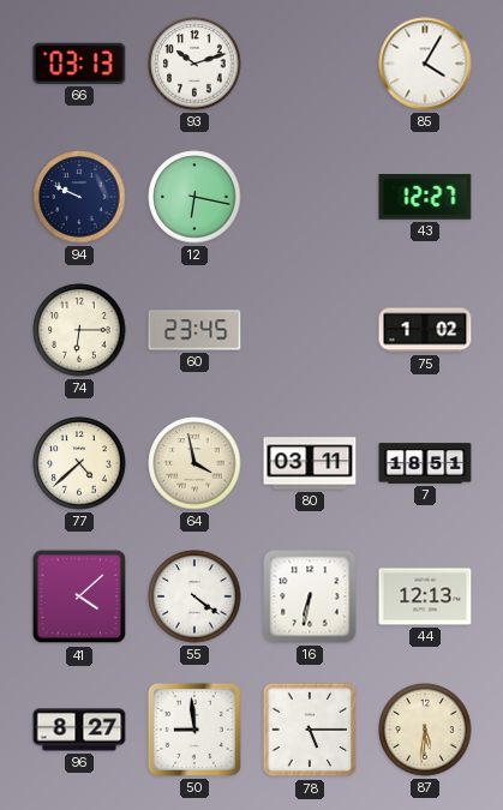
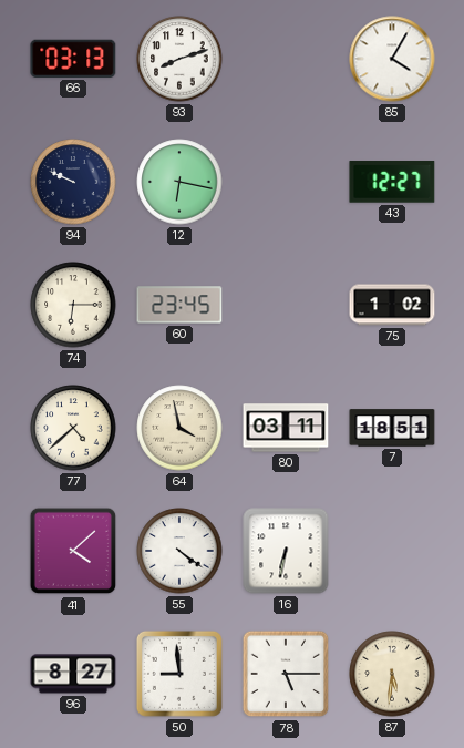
93: 10:12 -> 8:12
44: 12:13 -> none
